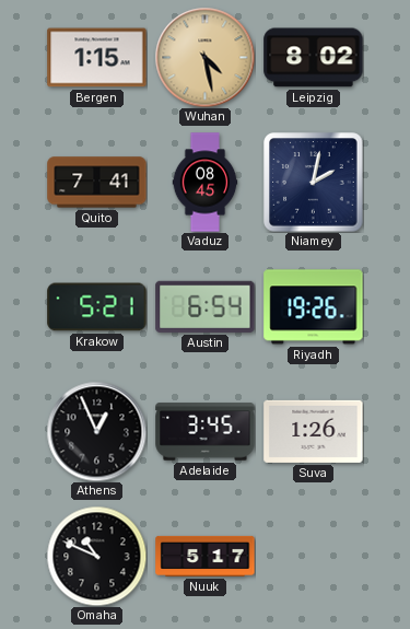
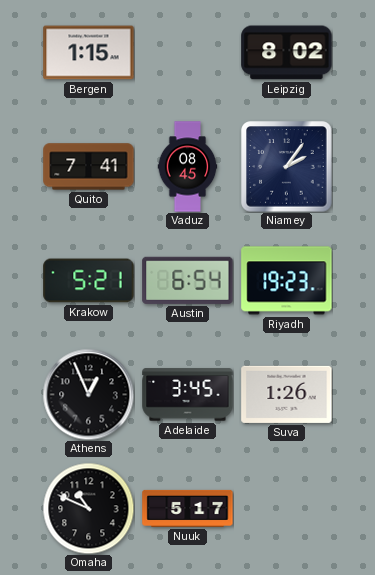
Wuhan: 4:28 -> none
Niamey: 2:02 -> 2:06
Riyadh: 19:26 -> 19:23
